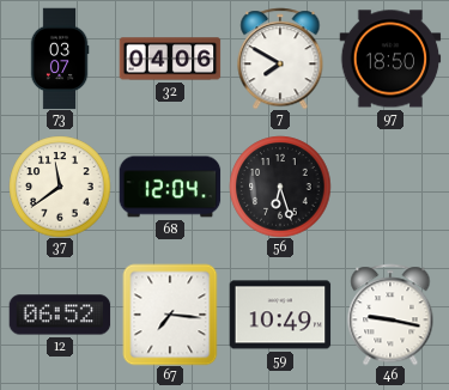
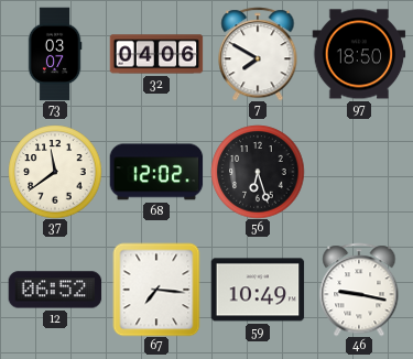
68: 12:04 -> 12:02
